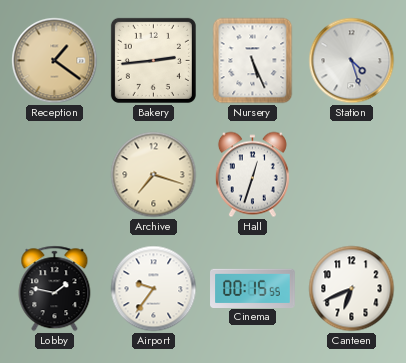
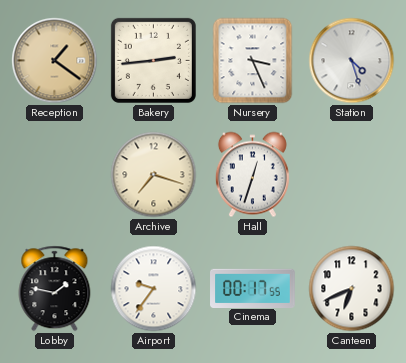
Nursery: 5:26 -> 3:26
Cinema: 00:15 -> 00:17
